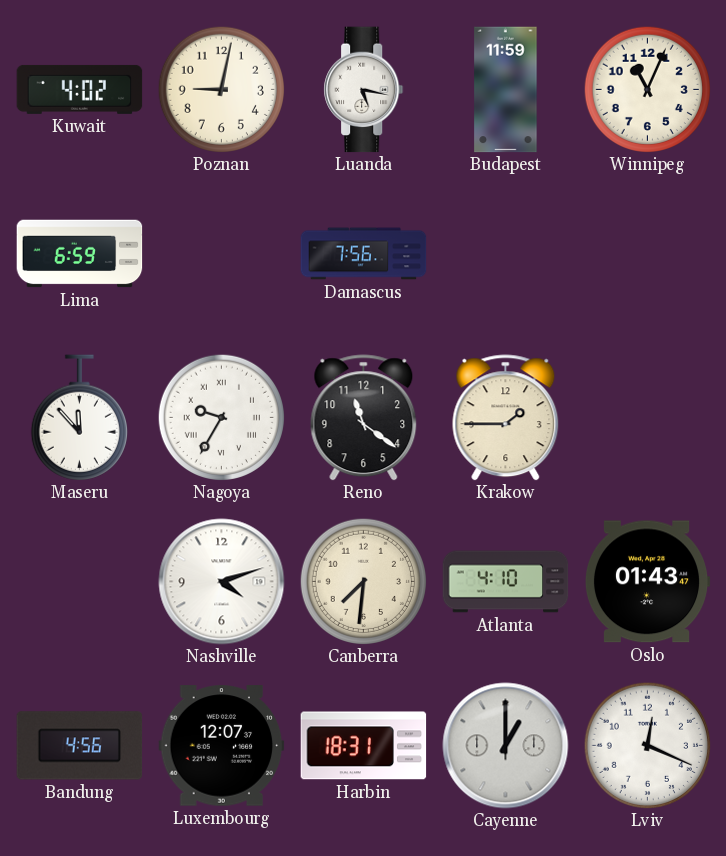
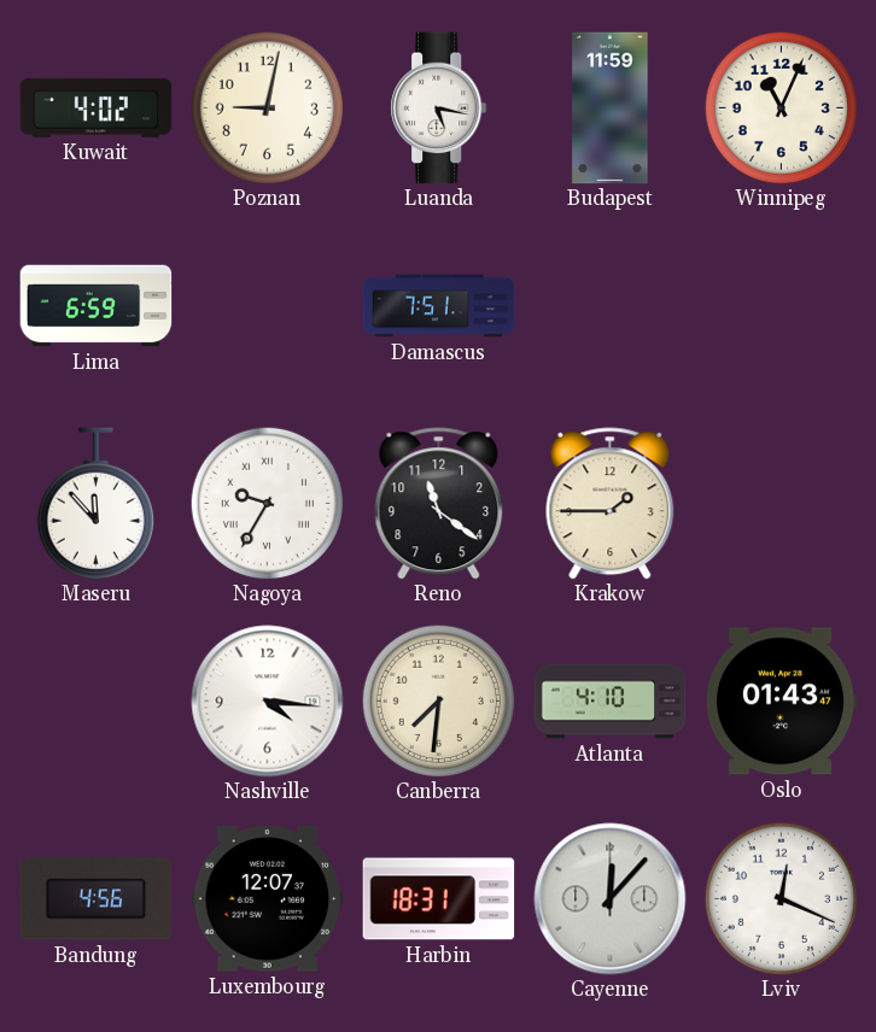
Damascus: 7:56 -> 7:51
Nashville: 4:12 -> 4:16
Cayenne: 1:00 -> 12:07
